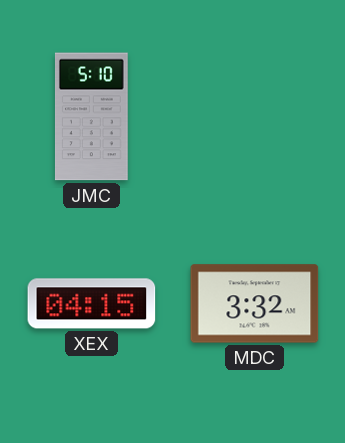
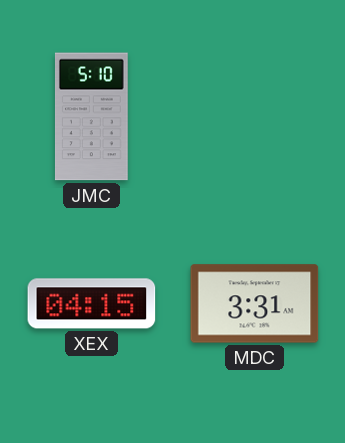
MDC: 3:32 -> 3:31
